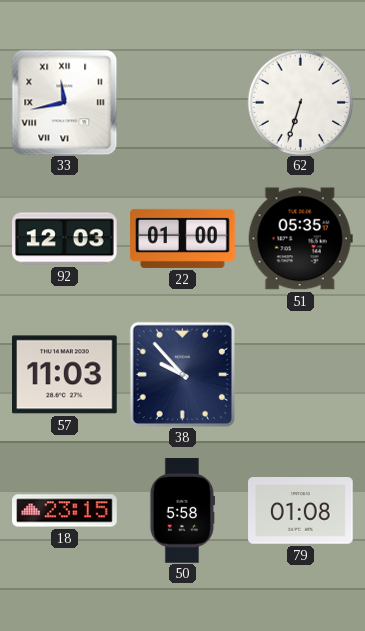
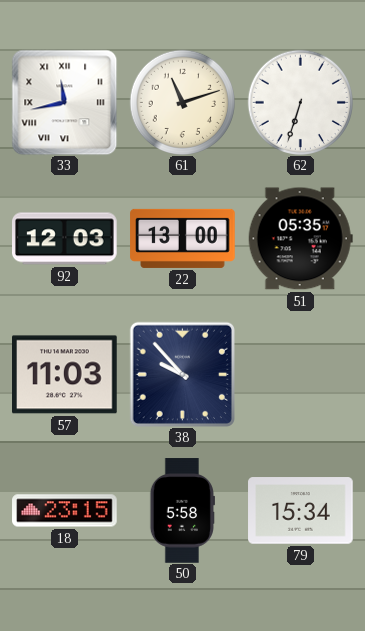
61: none -> 11:12
22: 01:00 -> 13:00
79: 01:08 -> 15:34
